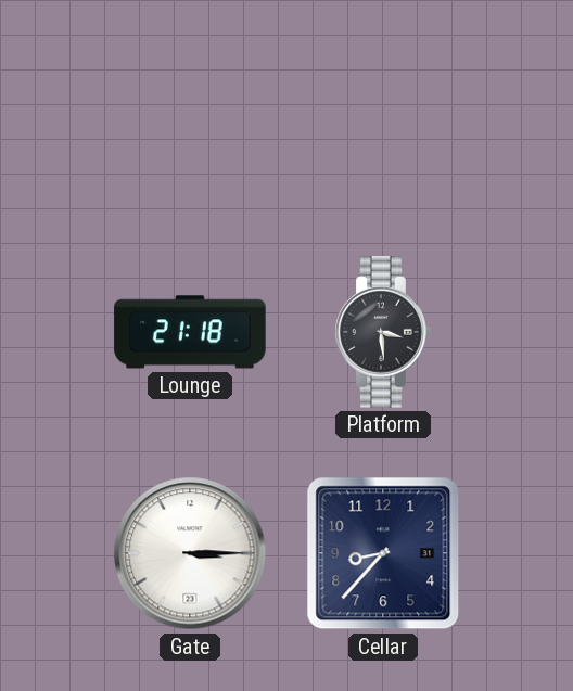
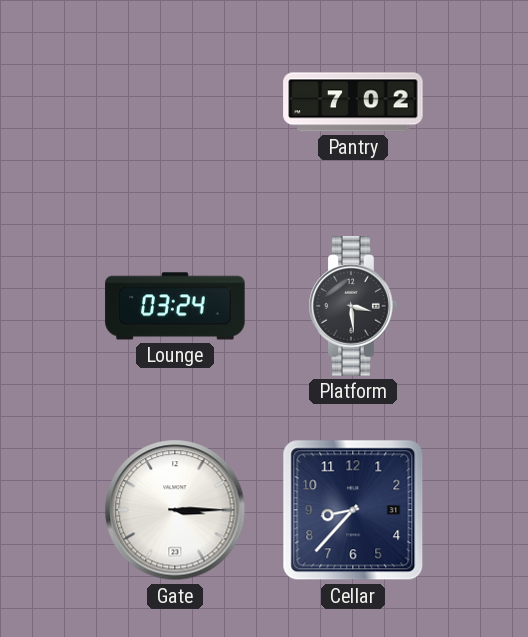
Pantry: none -> 7:02
Lounge: 21:18 -> 03:24
